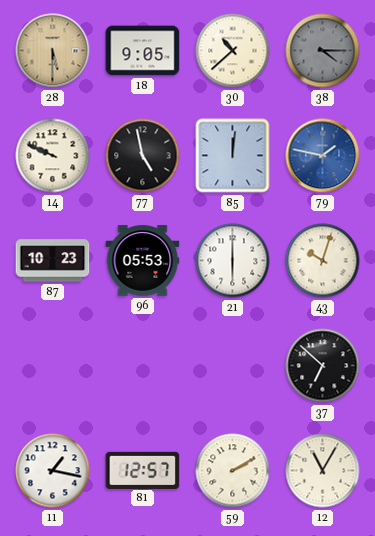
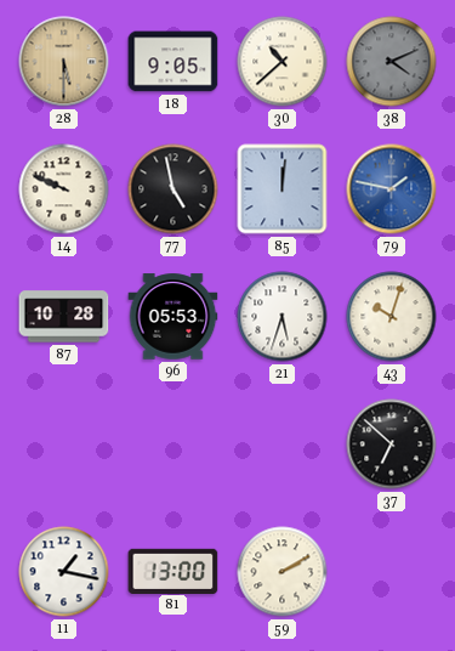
38: 4:15 -> 4:11
87: 10:23 -> 10:28
21: 6:00 -> 5:33
81: 12:57 -> 13:00
12: 11:05 -> none
